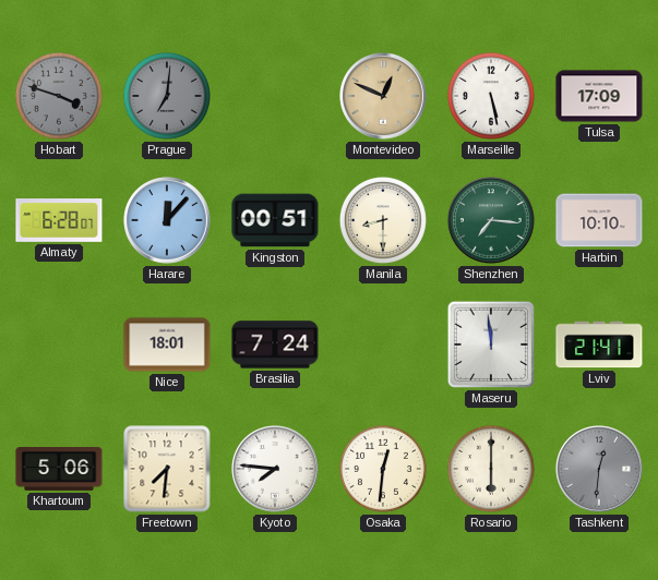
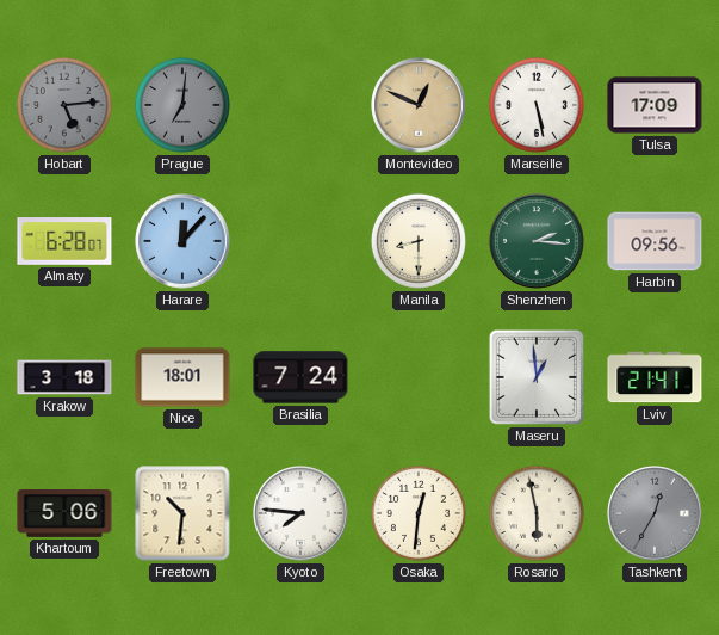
Hobart: 3:48 -> 5:14
Kingston: 00:51 -> none
Shenzhen: 7:16 -> 2:16
Harbin: 10:10 -> 09:56
Krakow: none -> 3:18
Maseru: 11:59 -> 12:59
Freetown: 7:31 -> 10:31
Rosario: 6:00 -> 5:58
Tashkent: 12:31 -> 12:35
